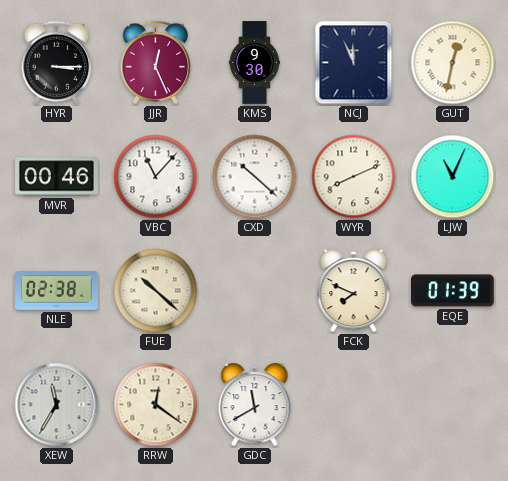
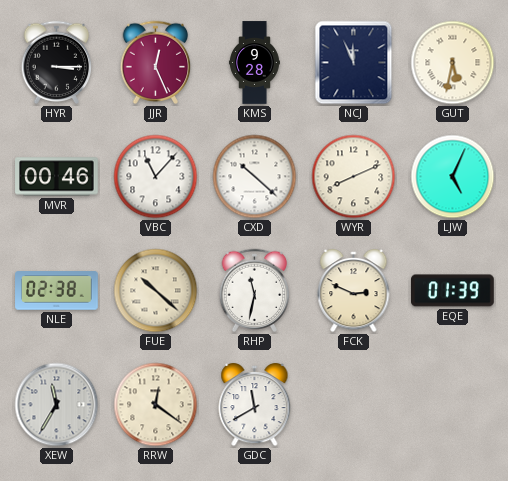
KMS: 9:30 -> 9:28
GUT: 12:32 -> 5:32
LJW: 11:04 -> 5:04
RHP: none -> 11:32
FCK: 7:49 -> 2:49
